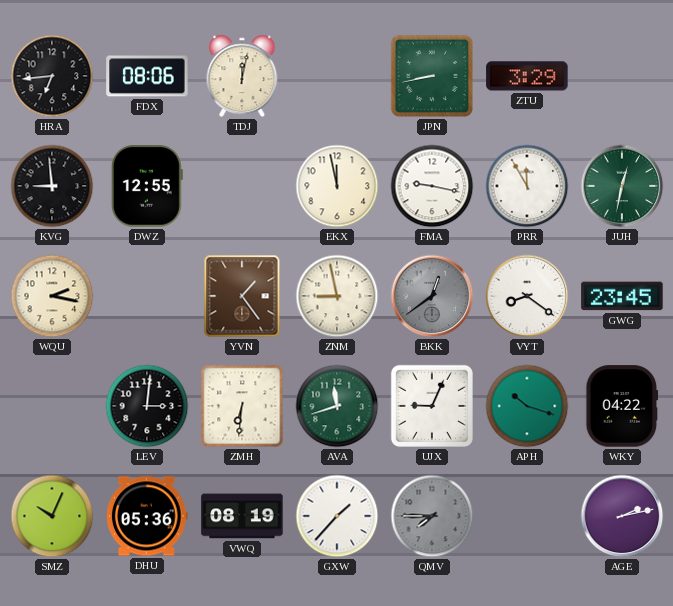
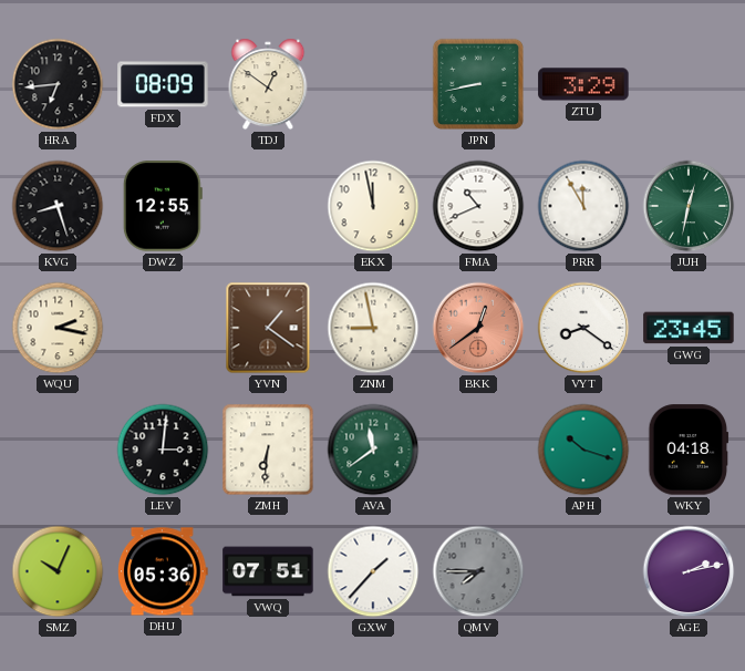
FDX: 08:06 -> 08:09
TDJ: 12:02 -> 12:51
KVG: 8:59 -> 8:27
FMA: 9:17 -> 10:41
YVN: 1:24 -> 1:21
BKK dial: grey -> salmon
AVA: 11:42 -> 11:39
UJX: 9:04 -> none
WKY: 04:22 -> 04:18
VWQ: 08:19 -> 07:51
